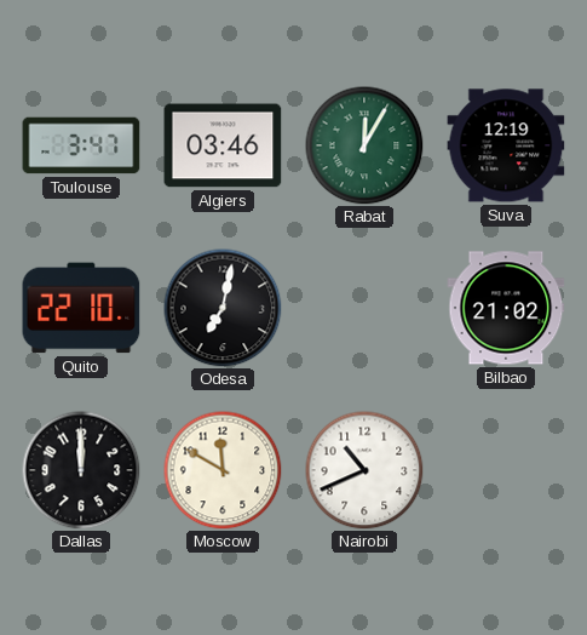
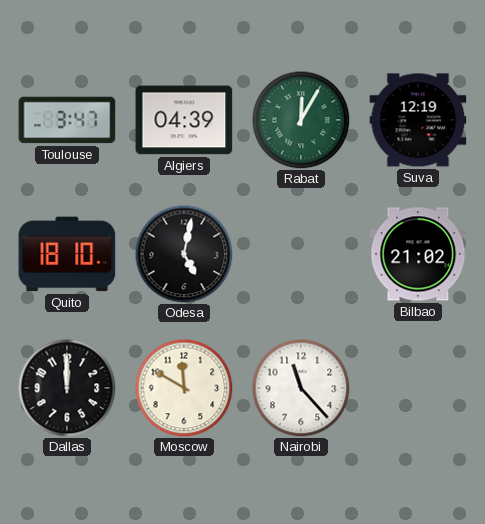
Algiers: 03:46 -> 04:39
Quito: 22:10 -> 18:10
Odesa: 7:02 -> 5:02
Nairobi: 10:41 -> 11:23
